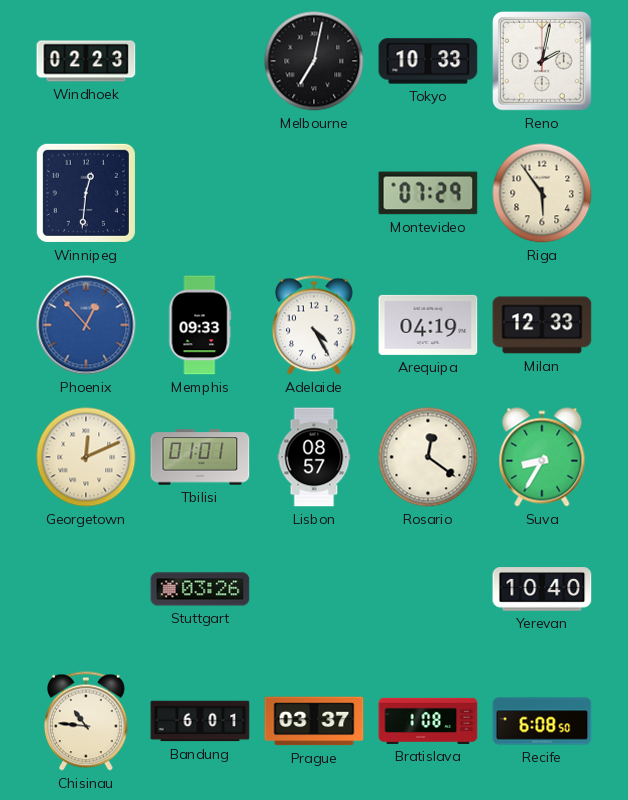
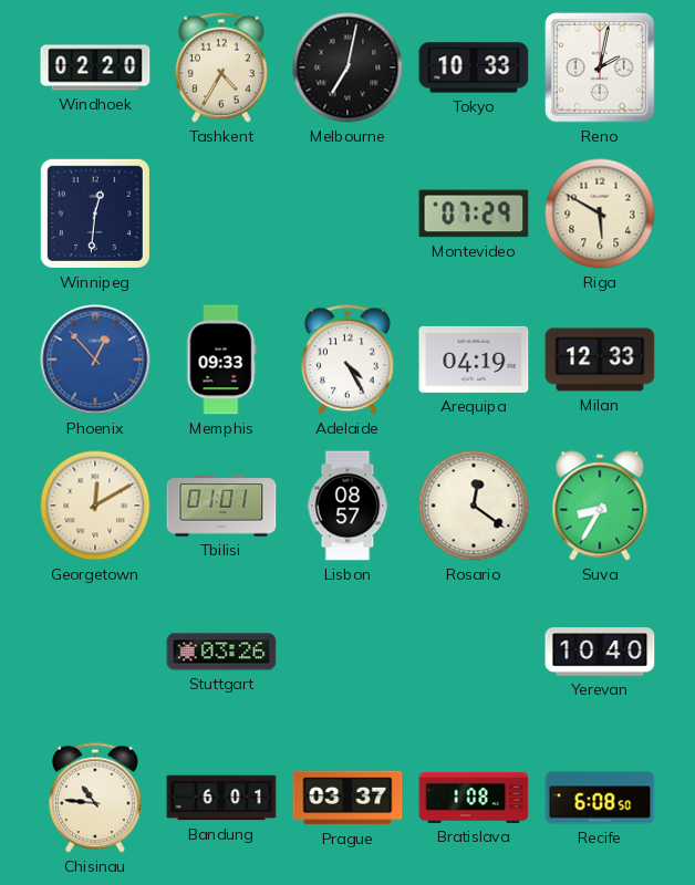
Windhoek: 02:23 -> 02:20
Tashkent: none -> 4:35
Riga: 5:54 -> 5:50
Georgetown: 12:11 -> 12:10
